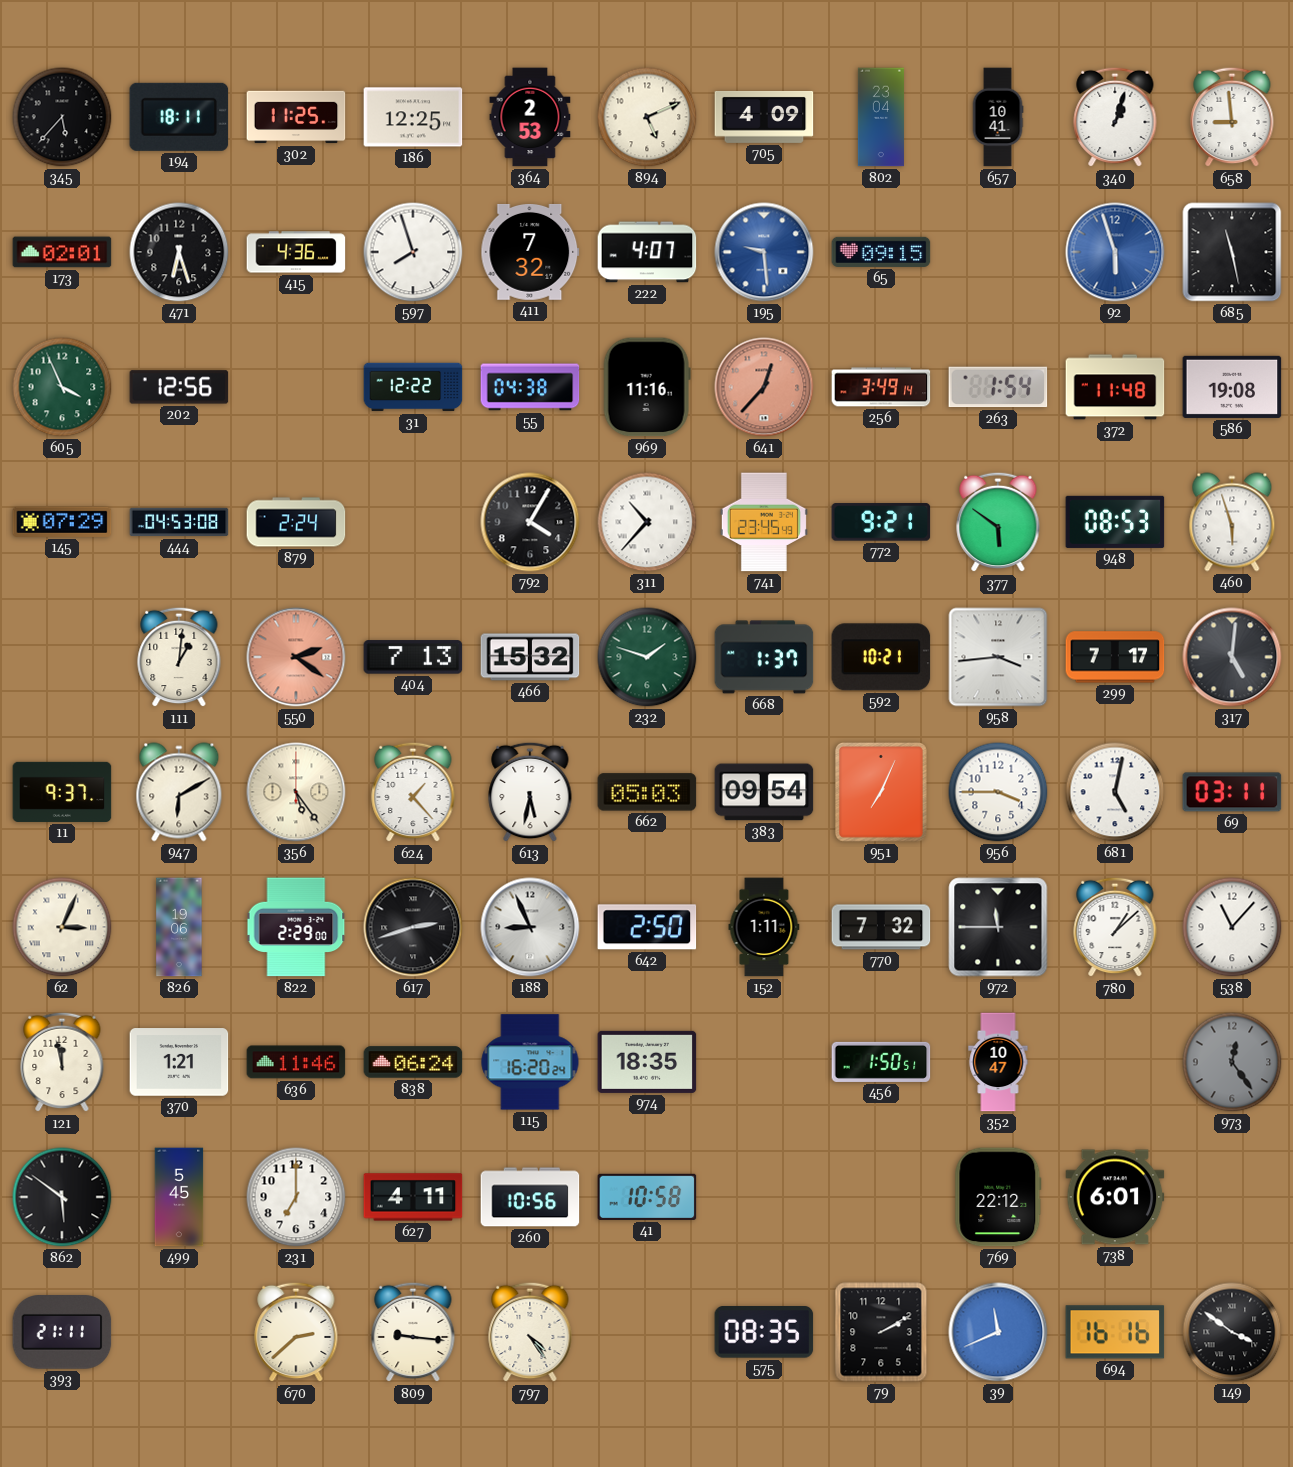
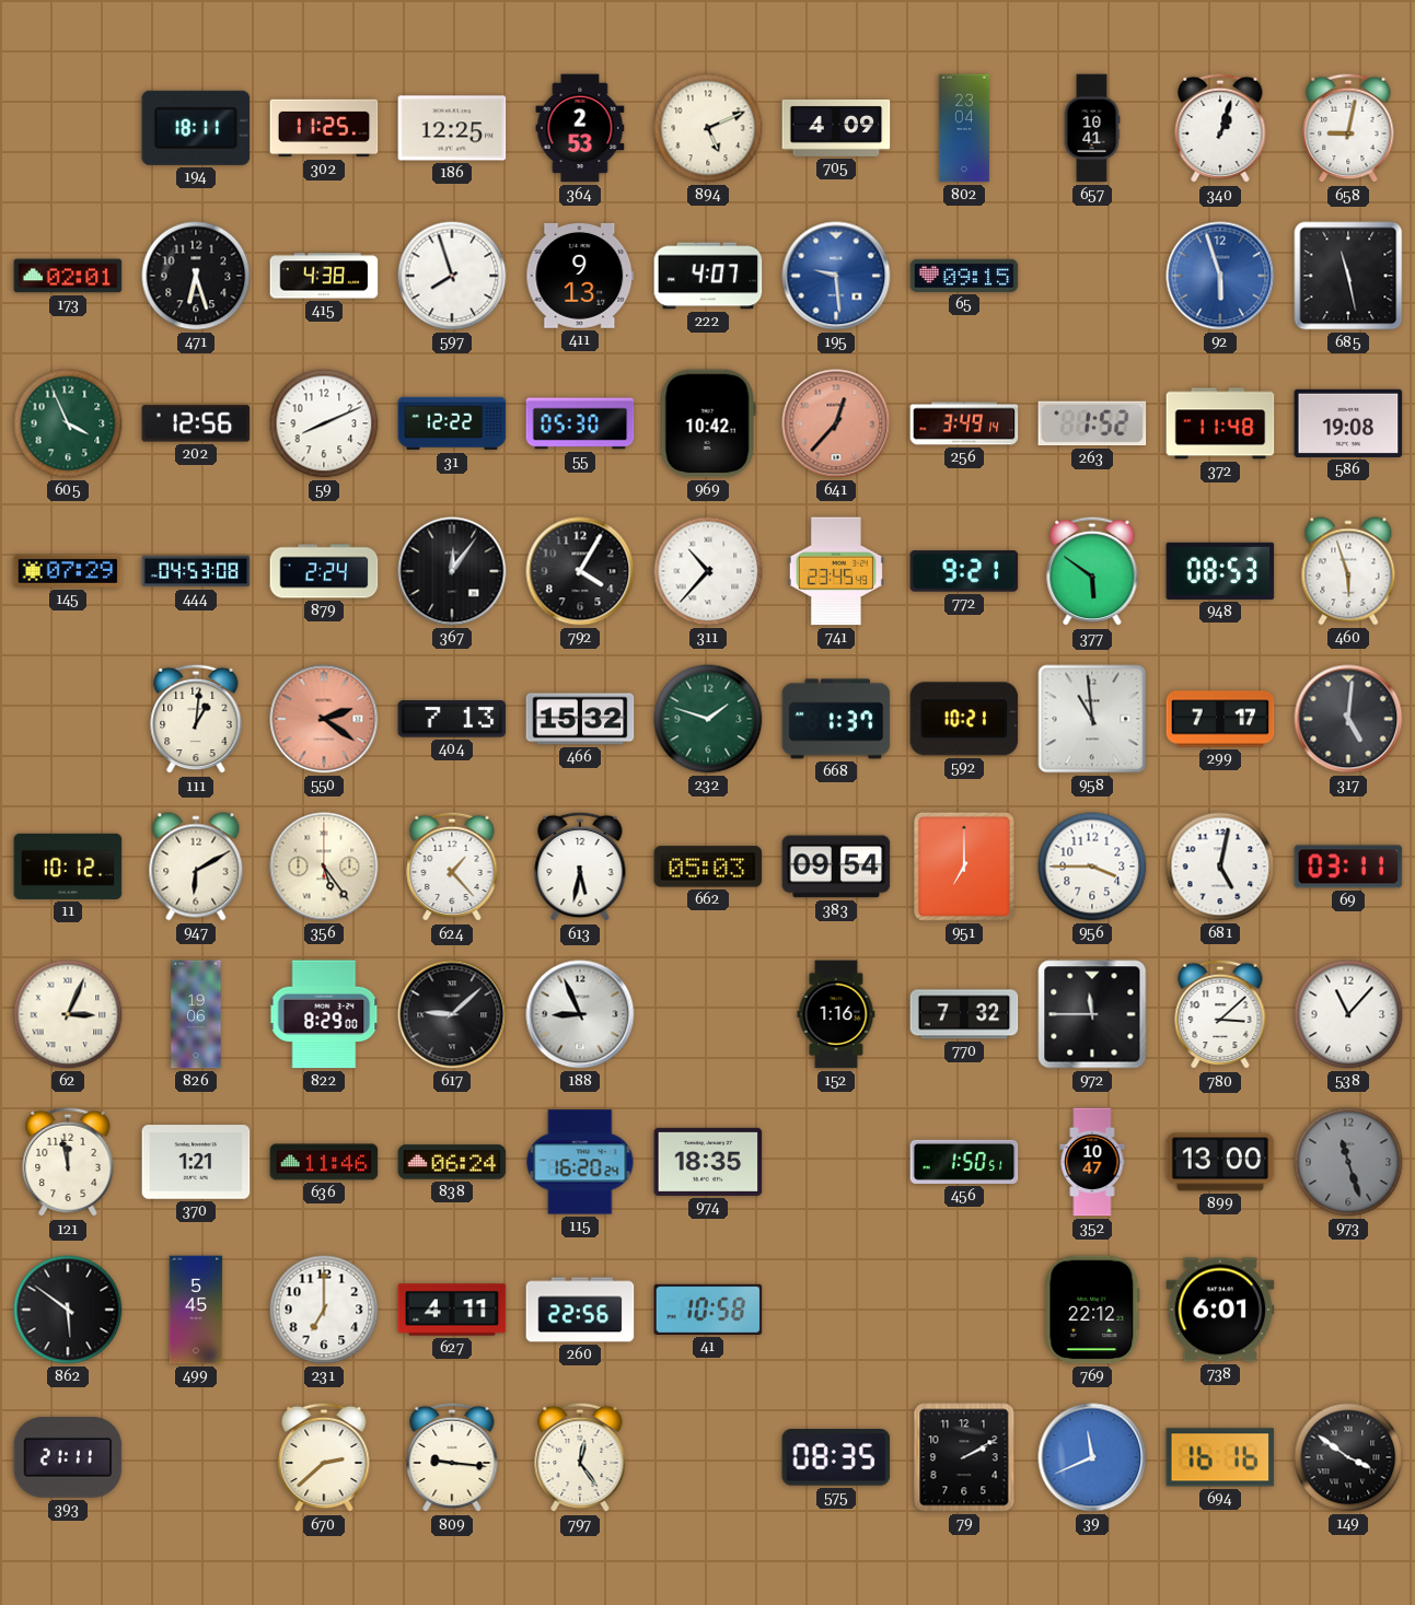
345: 5:37 -> none
658: 8:59 -> 9:02
415: 4:36 -> 4:38
411: 7:32 -> 9:13
59: none -> 8:11
55: 04:38 -> 05:30
969: 11:16 -> 10:42
263: 1:54 -> 1:52
367: none -> 12:06
958: 3:44 -> 10:59
11: 9:37 -> 10:12
951: 7:04 -> 7:00
822: 2:29 -> 8:29
617: 2:42 -> 9:08
642: 2:50 -> none
152: 1:11 -> 1:16
780: 1:08 -> 3:08
899: none -> 13:00
973: 12:24 -> 11:27
260: 10:56 -> 22:56
797: 4:24 -> 12:24
